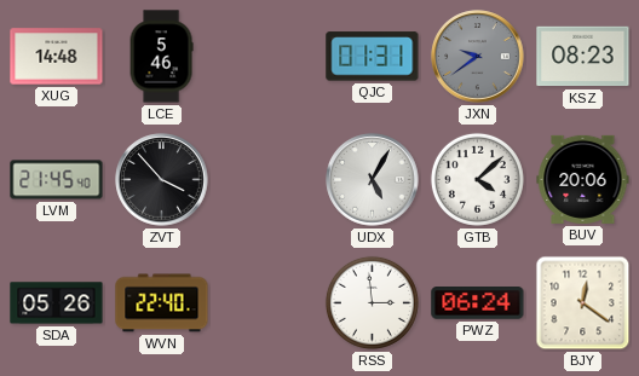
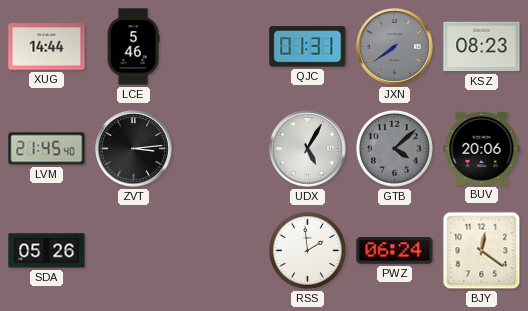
XUG: 14:48 -> 14:44
JXN: 9:39 -> 7:39
ZVT: 3:53 -> 3:14
GTB dial: white -> grey
WVN: 22:40 -> none
RSS: 2:59 -> 1:59
